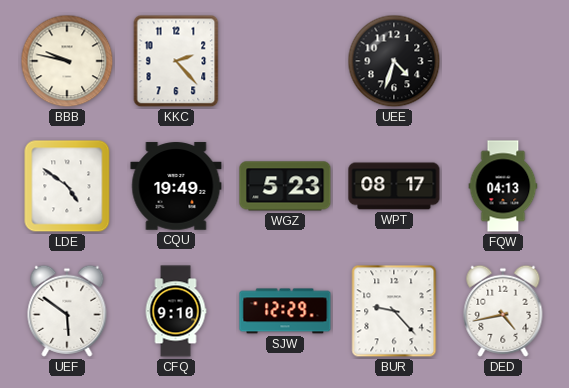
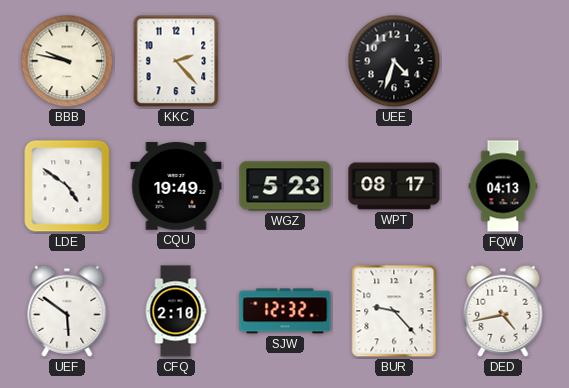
CFQ: 9:10 -> 2:10
SJW: 12:29 -> 12:32
